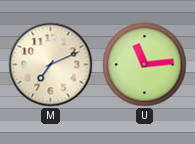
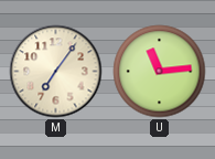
M: 7:11 -> 7:06
